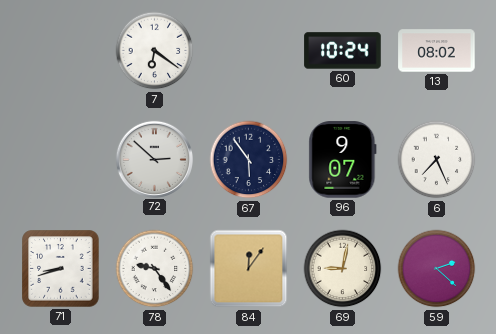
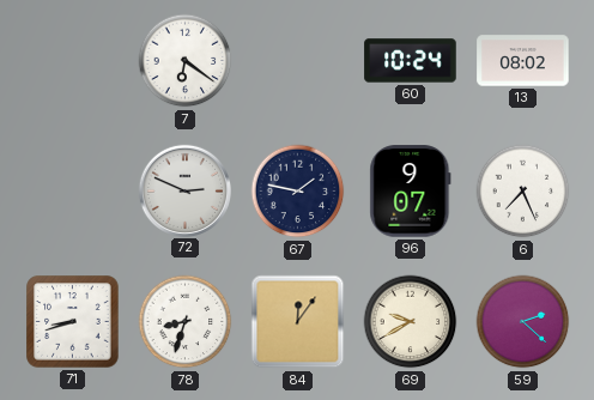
72: 2:52 -> 2:49
67: 5:54 -> 1:47
78: 9:24 -> 8:33
69: 9:02 -> 9:40
